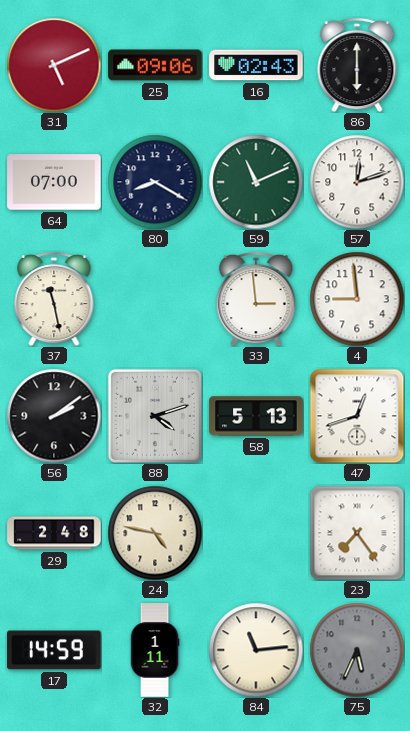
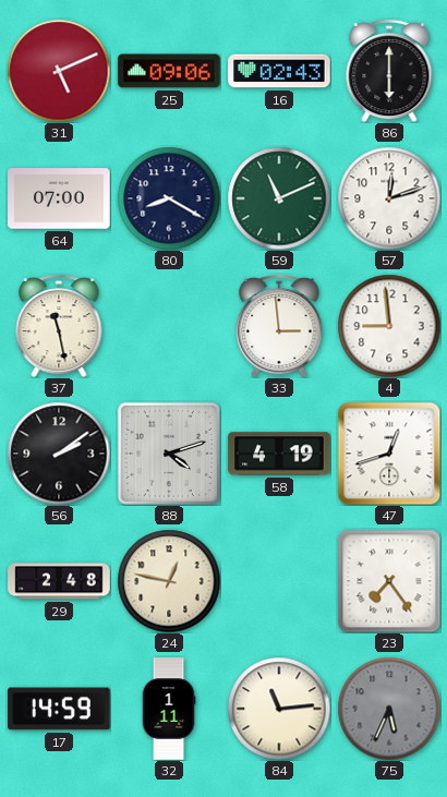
58: 5:13 -> 4:19
24: 4:47 -> 12:47
